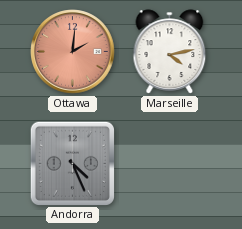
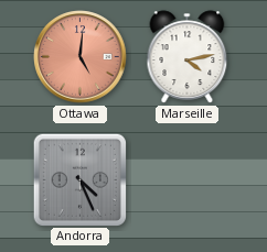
Ottawa: 2:01 -> 5:01
